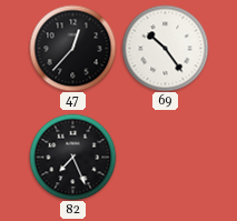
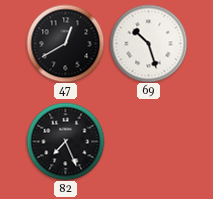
47: 12:37 -> 12:40
69: 10:24 -> 10:27
